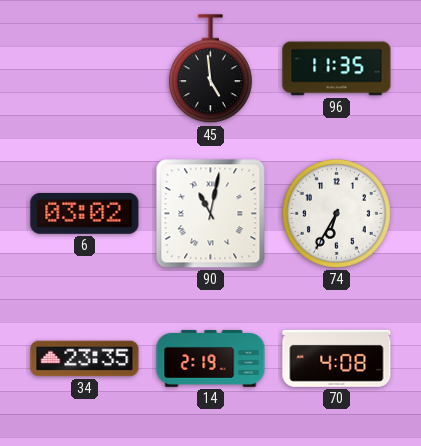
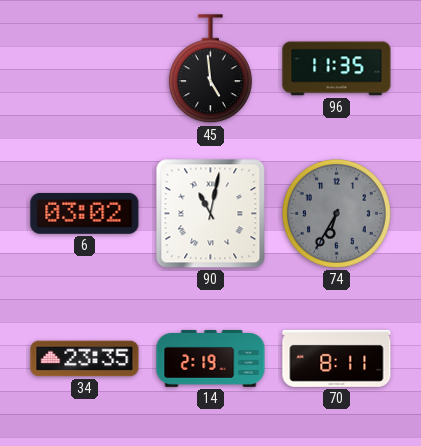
74 dial: white -> grey
70: 4:08 -> 8:11
